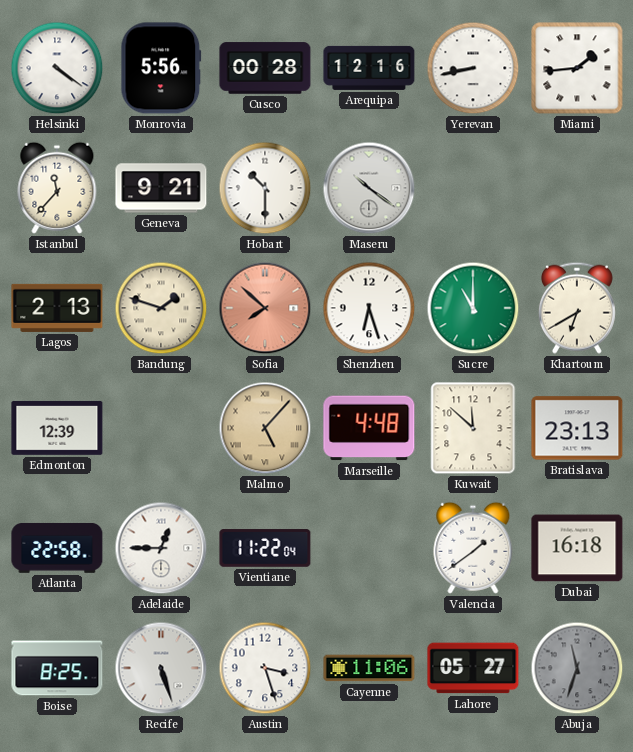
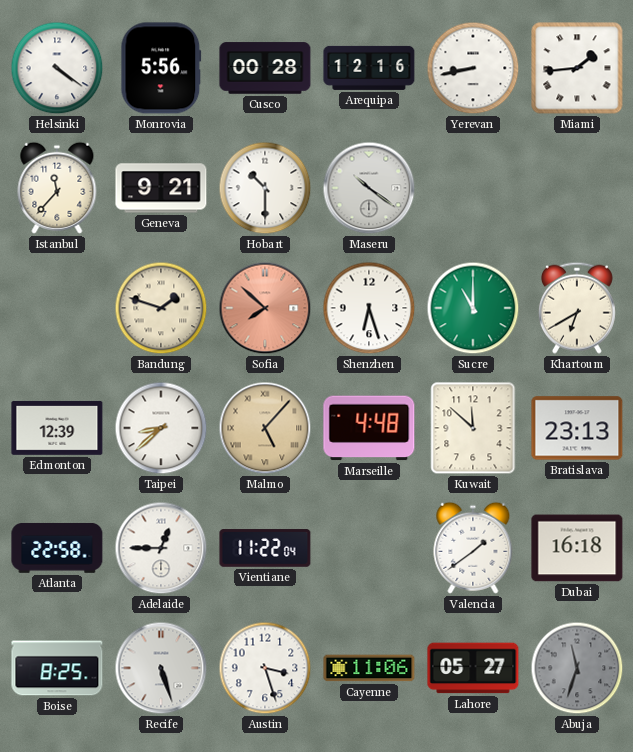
Lagos: 2:13 -> none
Taipei: none -> 8:38
